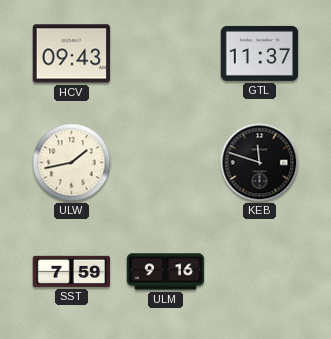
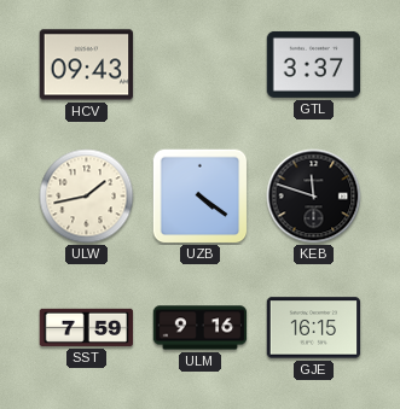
GTL: 11:37 -> 3:37
UZB: none -> 4:21
GJE: none -> 16:15
